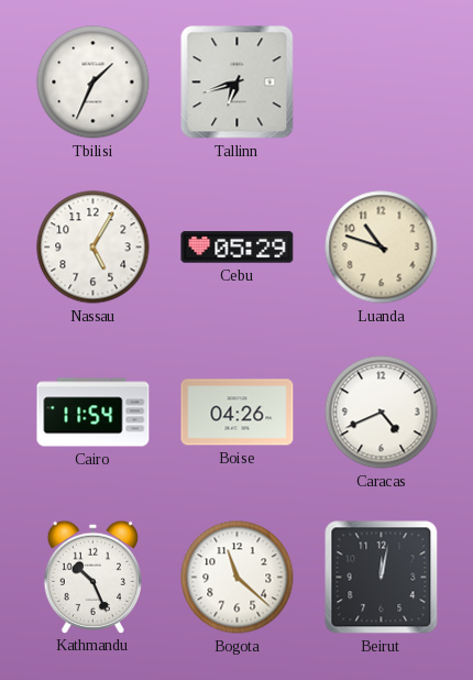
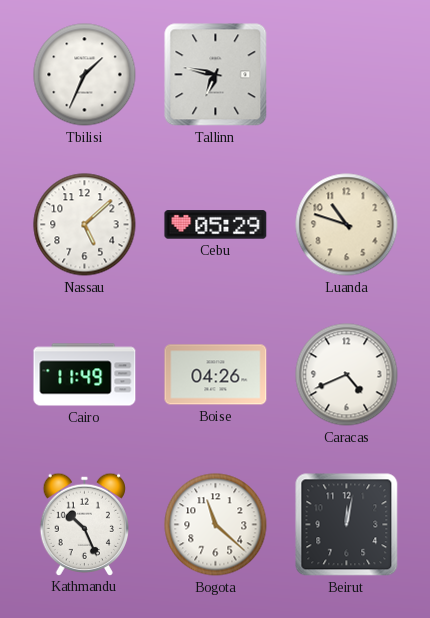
Tallinn: 6:42 -> 6:47
Nassau: 5:05 -> 5:08
Cairo: 11:54 -> 11:49
